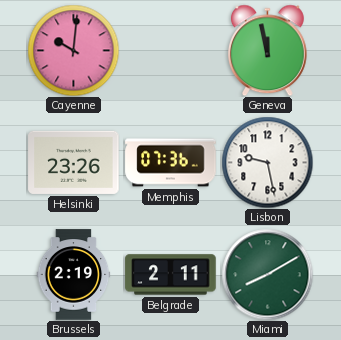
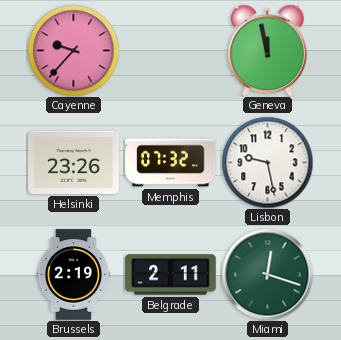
Cayenne: 10:01 -> 9:37
Memphis: 07:36 -> 07:32
Miami: 8:10 -> 12:18
